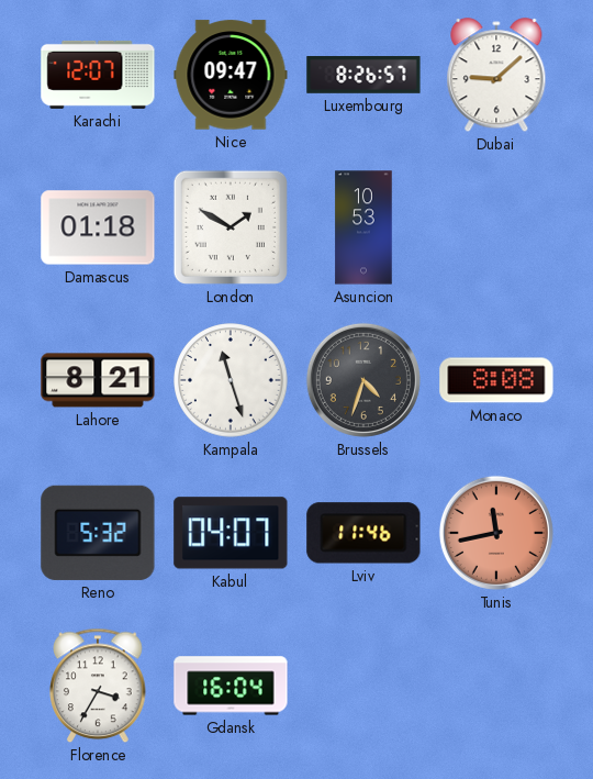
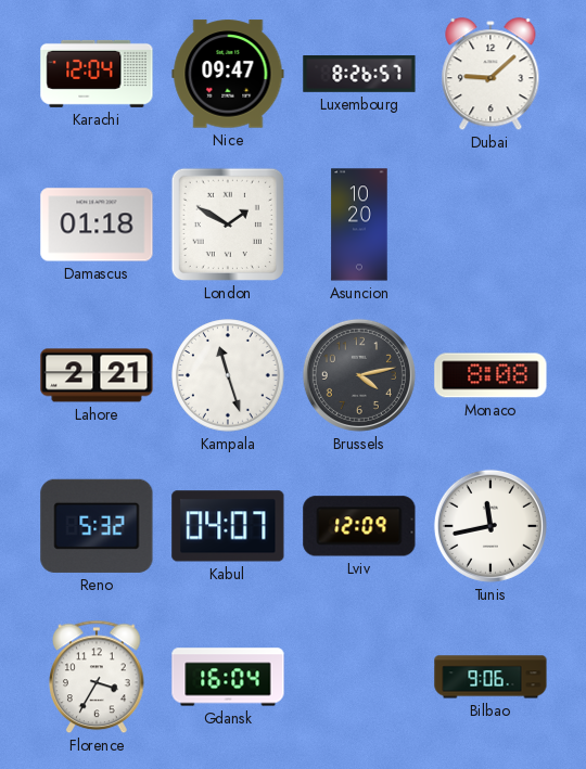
Karachi: 12:07 -> 12:04
Asuncion: 10:53 -> 10:20
Lahore: 8:21 -> 2:21
Brussels: 4:33 -> 4:13
Lviv: 11:46 -> 12:09
Tunis dial: salmon -> white
Bilbao: none -> 9:06
